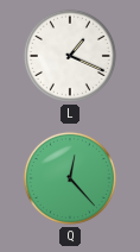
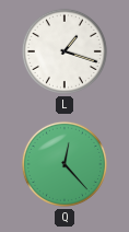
L: 1:19 -> 1:18
